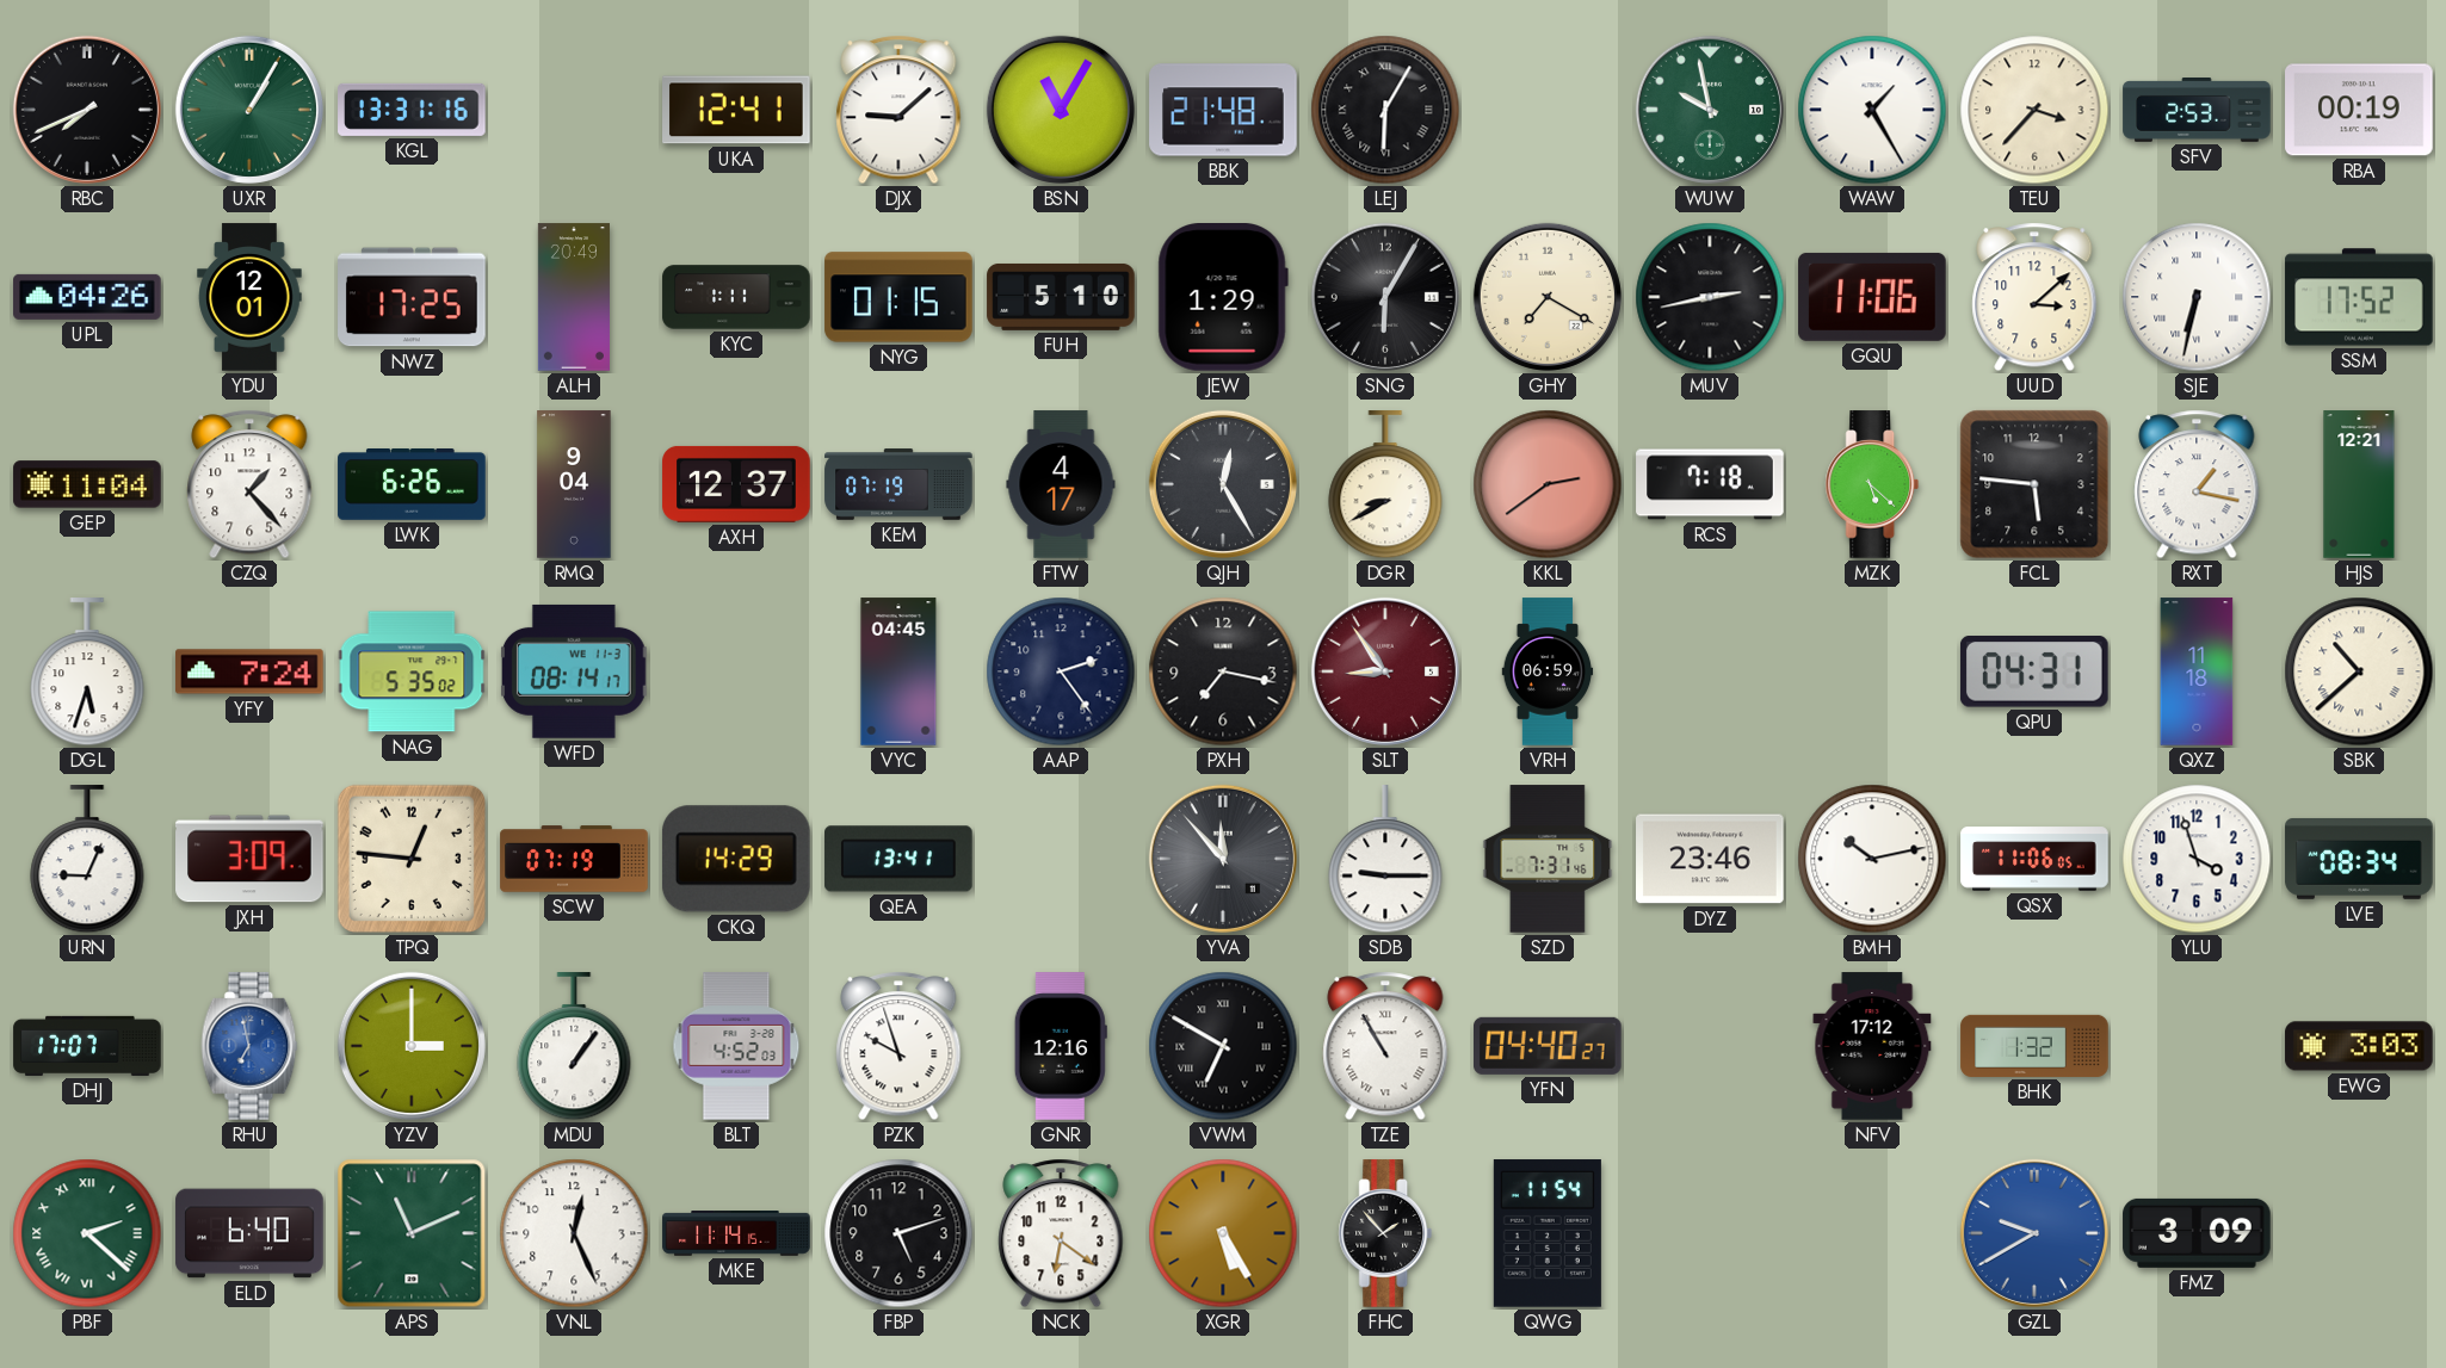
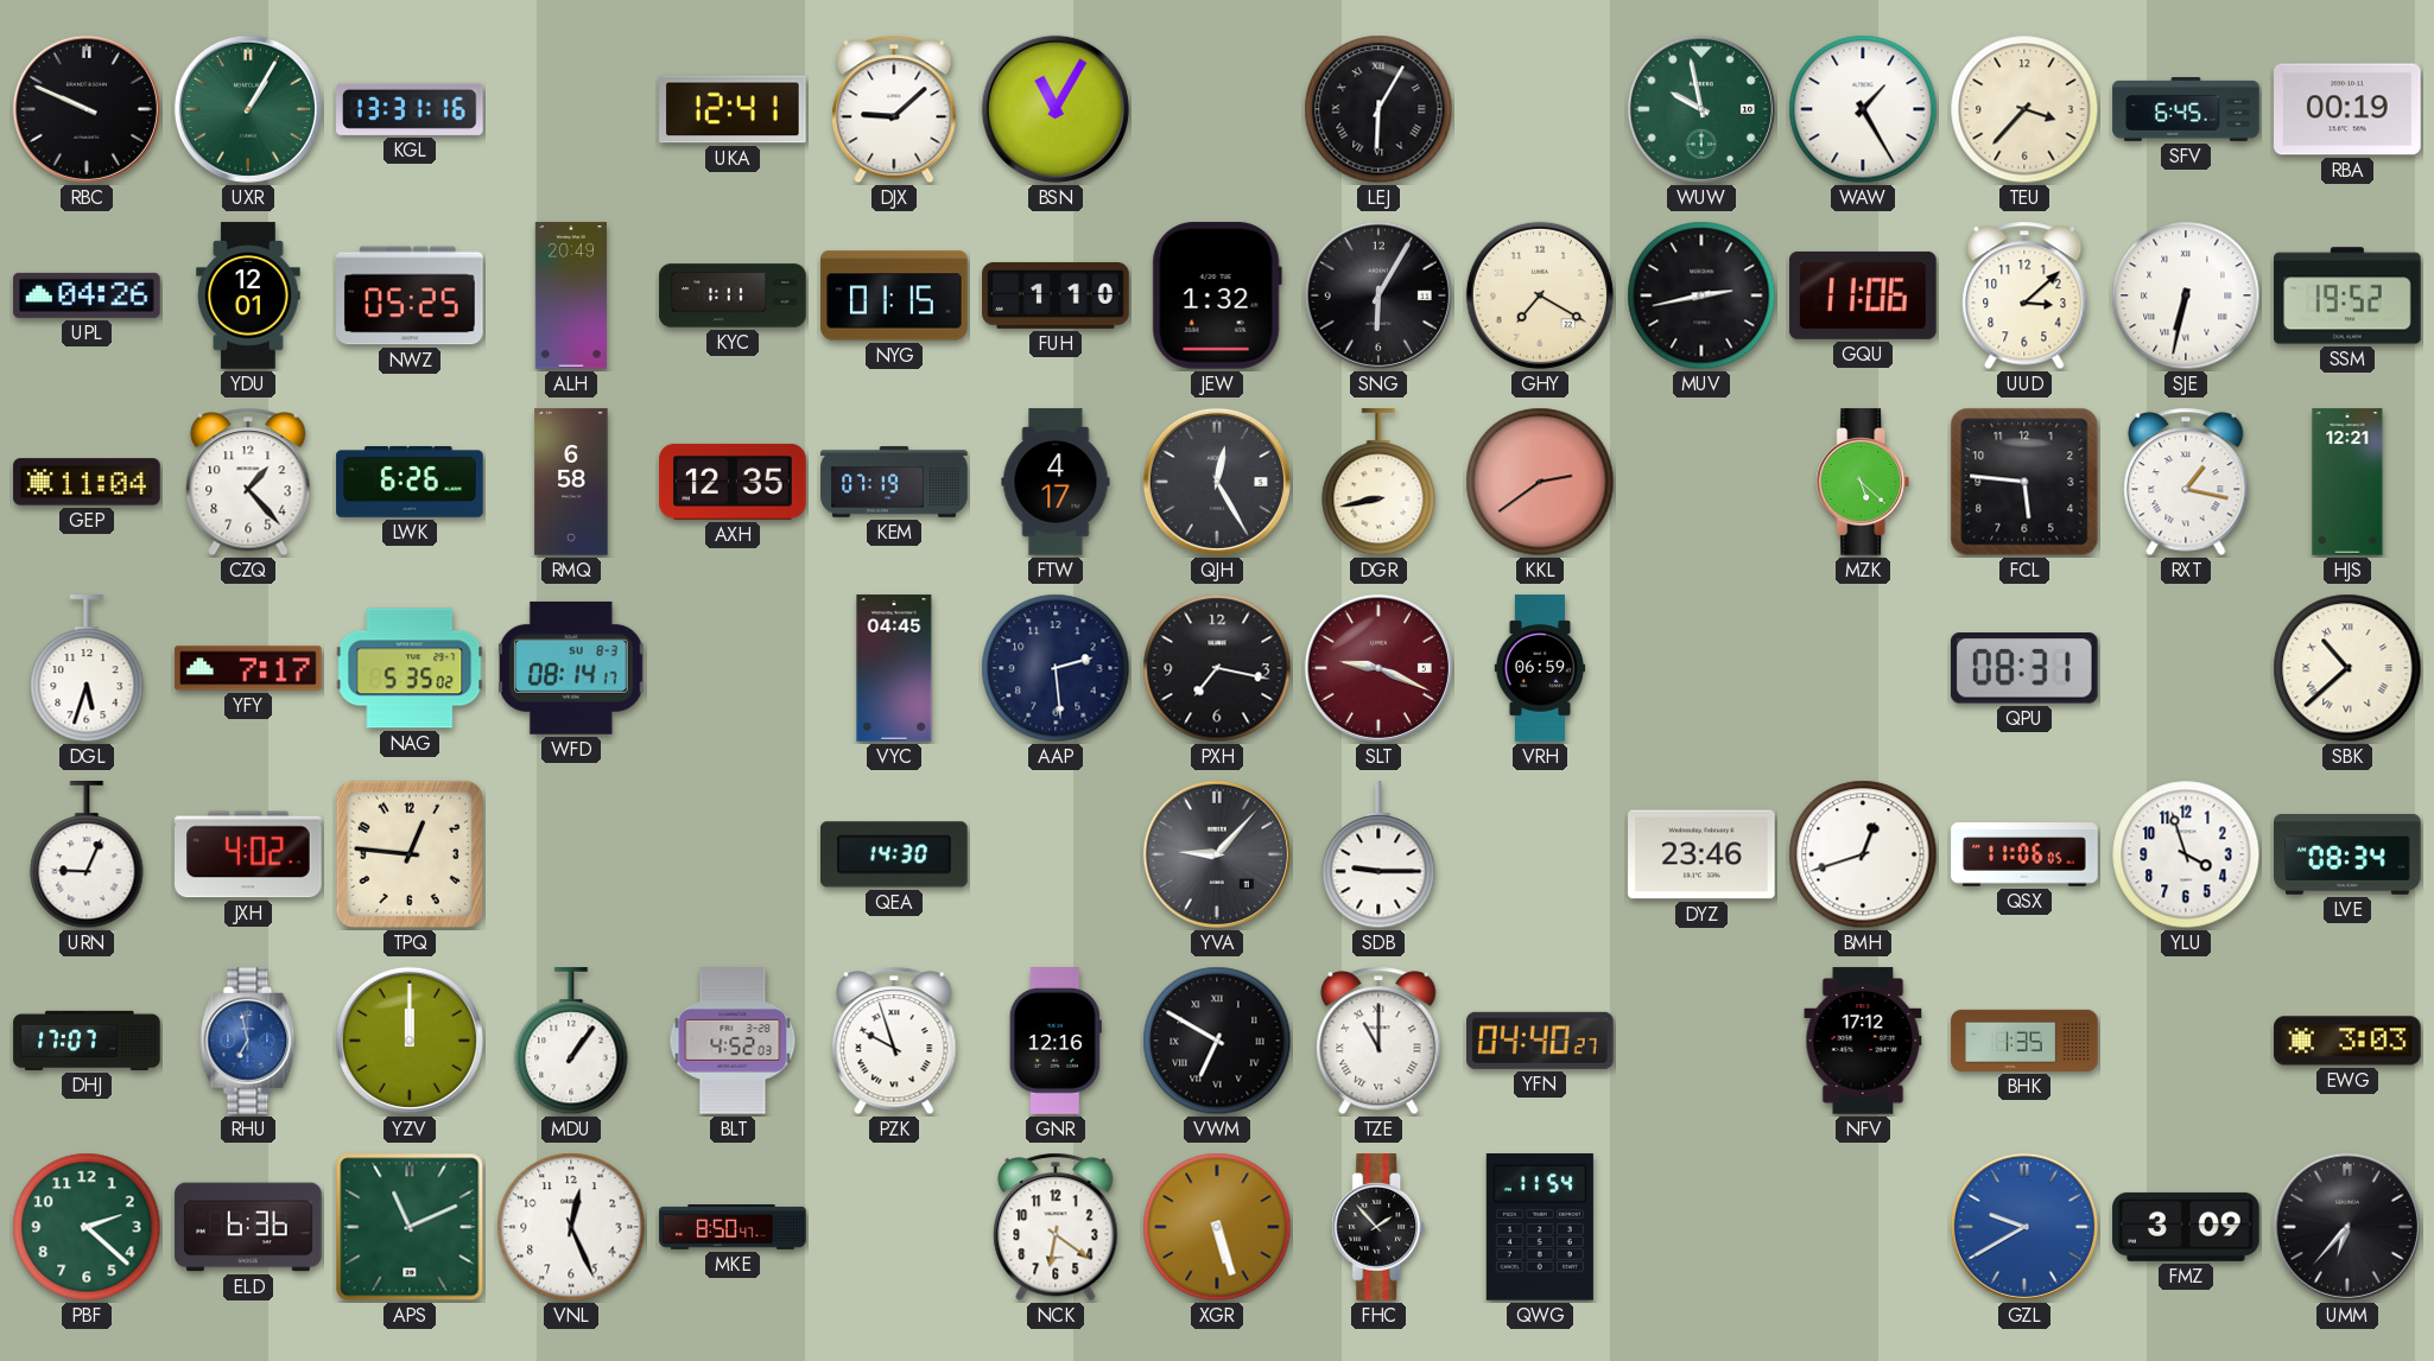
RBC: 7:41 -> 9:49
BBK: 21:48 -> none
SFV: 2:53 -> 6:45
NWZ: 17:25 -> 05:25
FUH: 5:10 -> 1:10
JEW: 1:29 -> 1:32
SSM: 17:52 -> 19:52
RMQ: 9:04 -> 6:58
AXH: 12:37 -> 12:35
DGR: 8:40 -> 8:43
RCS: 7:18 -> none
YFY: 7:24 -> 7:17
WFD date: WE 11-3 -> SU 8-3
AAP: 2:24 -> 2:29
SLT: 8:54 -> 9:19
QPU: 04:31 -> 08:31
QXZ: 11:18 -> none
JXH: 3:09 -> 4:02
SCW: 07:19 -> none
CKQ: 14:29 -> none
QEA: 13:41 -> 14:30
YVA: 11:53 -> 9:07
SZD: 7:31 -> none
BMH: 10:13 -> 12:42
YZV: 3:00 -> 12:00
TZE: 10:55 -> 11:00
BHK: 1:32 -> 1:35
PBF numerals: Roman -> Arabic
ELD: 6:40 -> 6:36
MKE: 11:14 -> 8:50
FBP: 5:12 -> none
XGR: 5:25 -> 5:27
UMM: none -> 6:37
